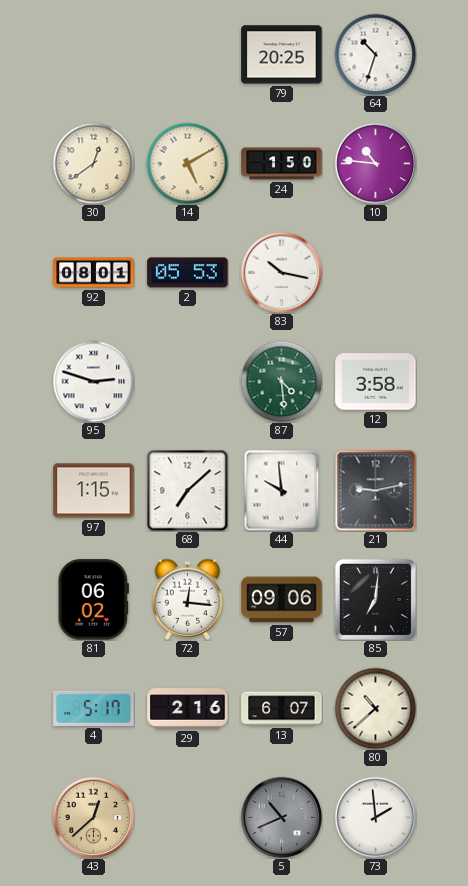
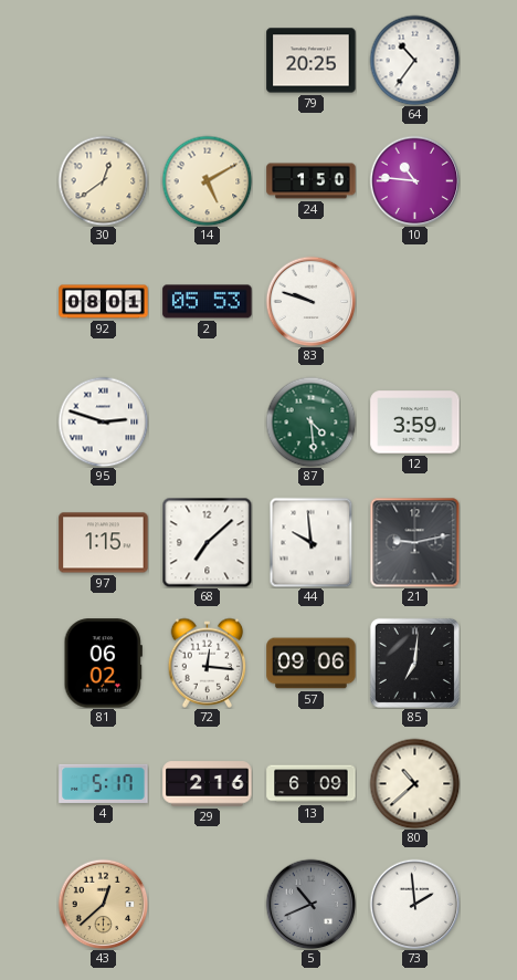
64: 10:33 -> 10:36
83: 10:17 -> 9:48
12: 3:58 -> 3:59
13: 6:07 -> 6:09
